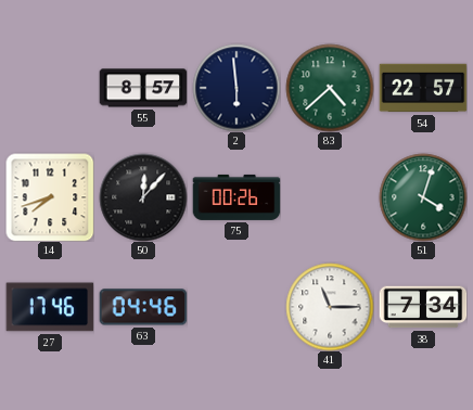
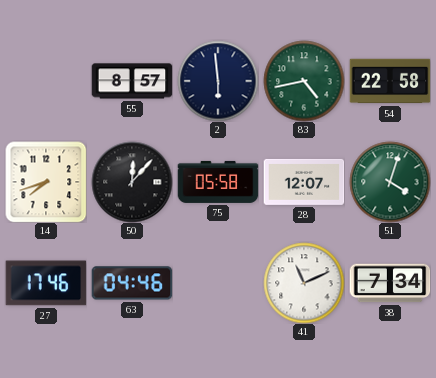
83: 4:38 -> 4:43
54: 22:57 -> 22:58
75: 00:26 -> 05:58
28: none -> 12:07
41: 11:15 -> 11:11
